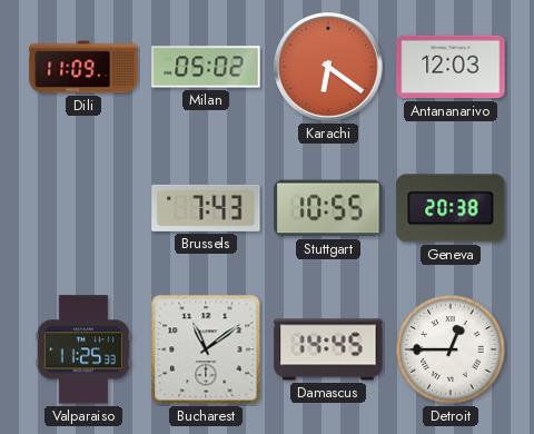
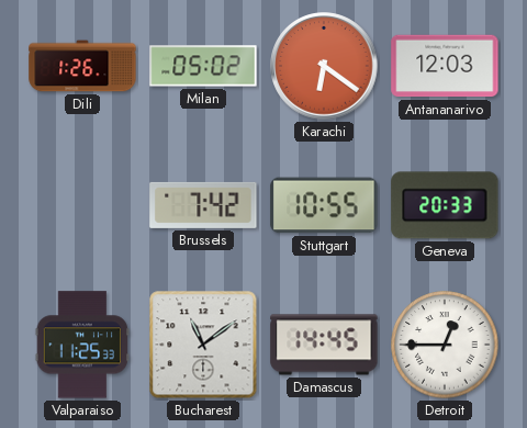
Dili: 11:09 -> 1:26
Brussels: 7:43 -> 7:42
Geneva: 20:38 -> 20:33
